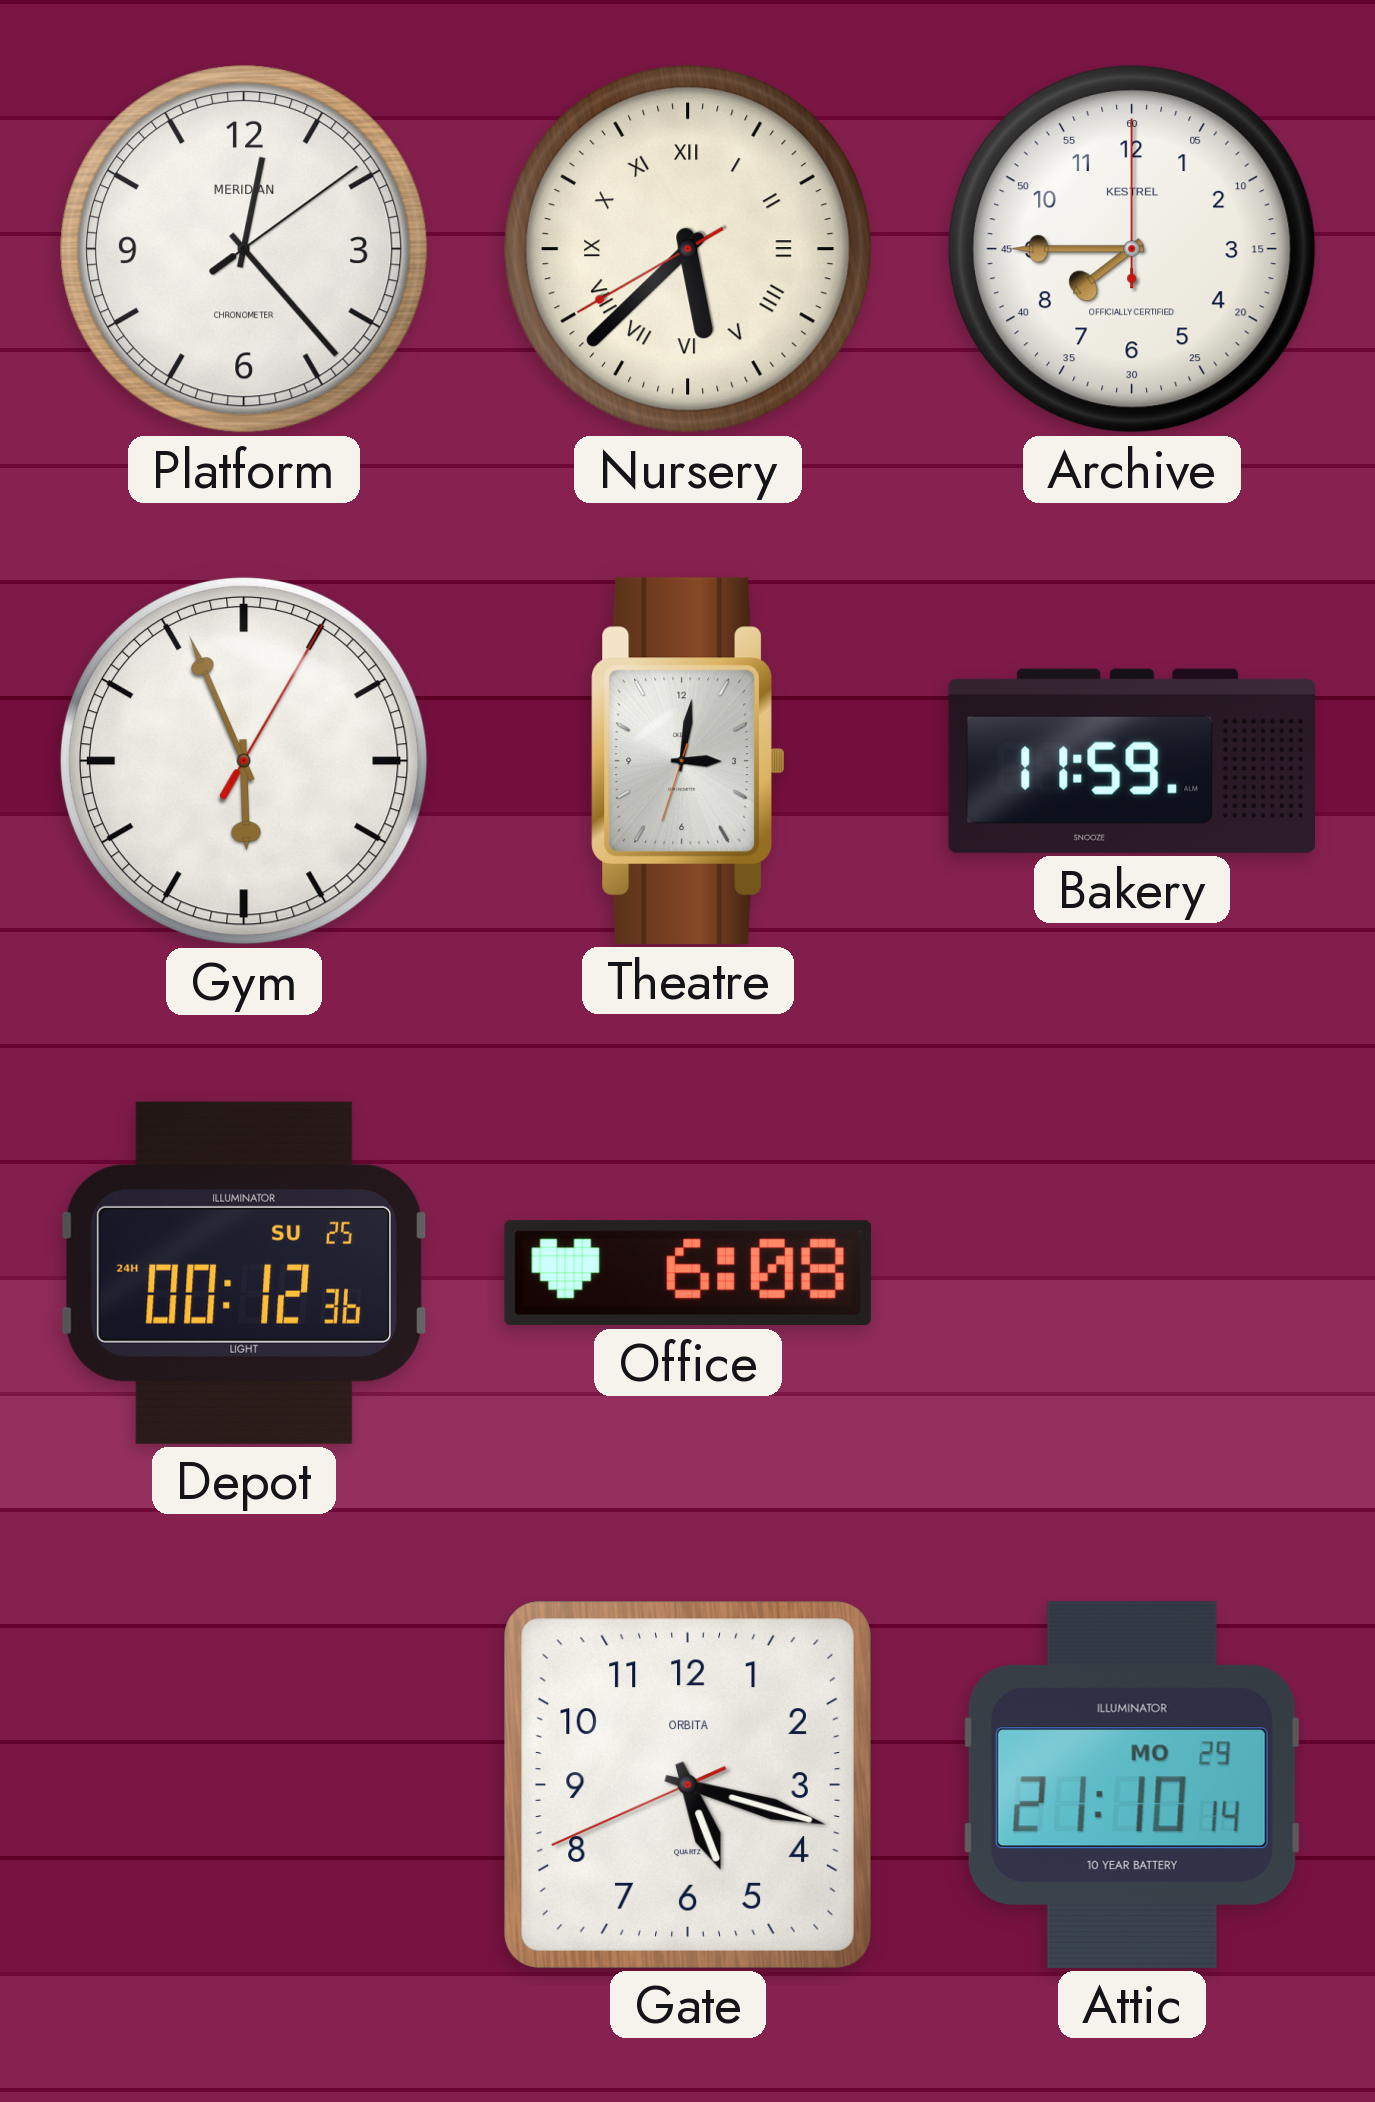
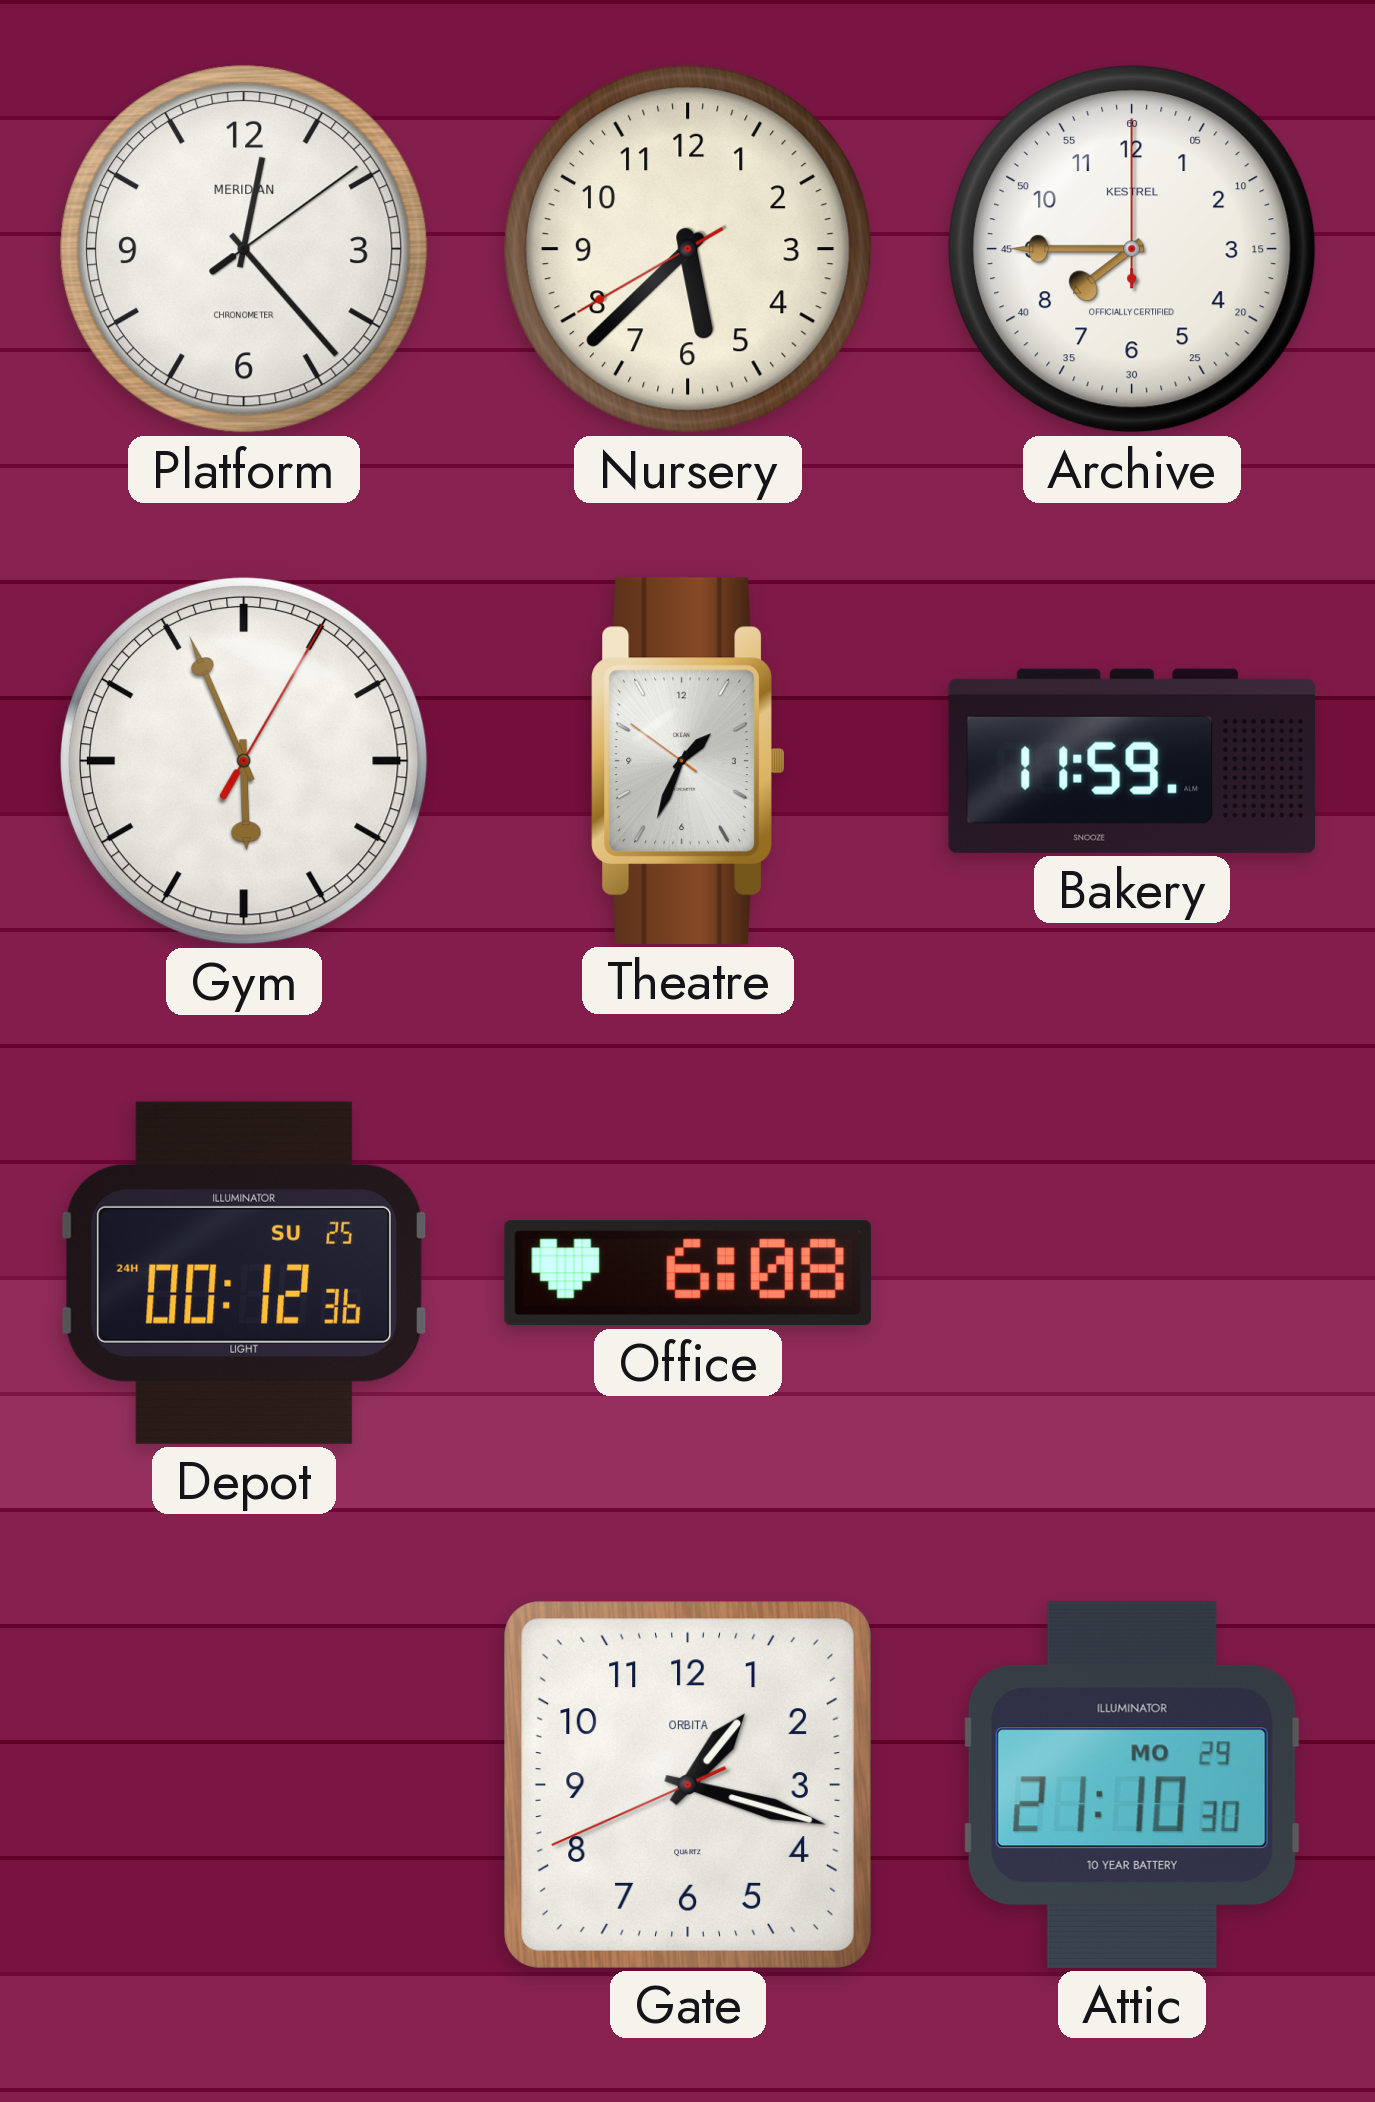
Nursery numerals: Roman -> Arabic
Theatre: 3:01 -> 1:33
Gate: 5:17 -> 1:17
Attic: 21:10:14 -> 21:10:30
